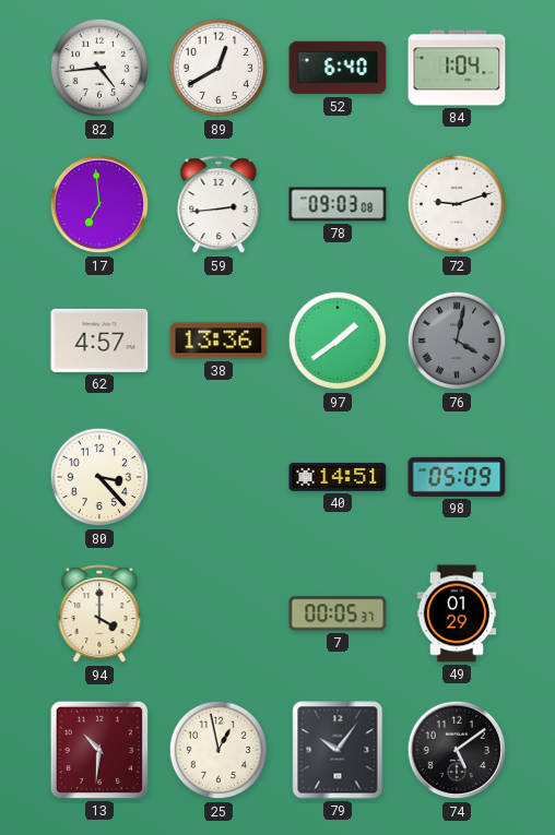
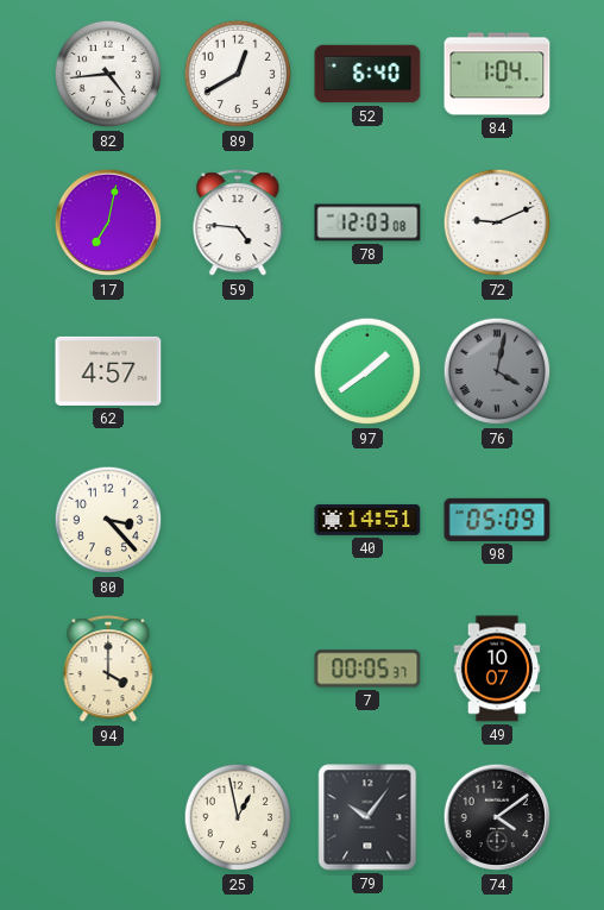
17: 6:59 -> 7:02
59: 2:44 -> 4:46
78: 09:03 -> 12:03
72: 9:12 -> 9:11
38: 13:36 -> none
49: 01:29 -> 10:07
13: 10:31 -> none
74: 5:09 -> 4:09
